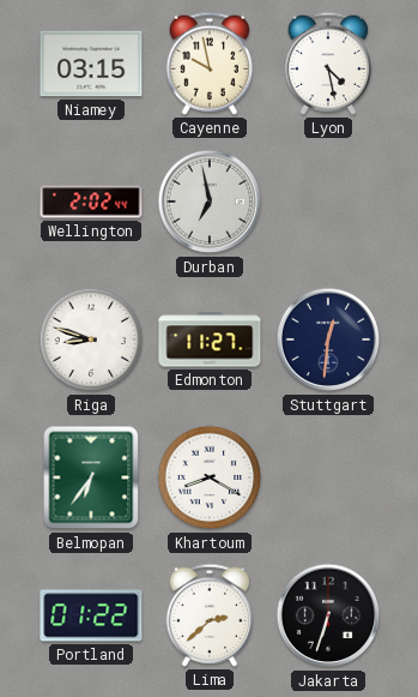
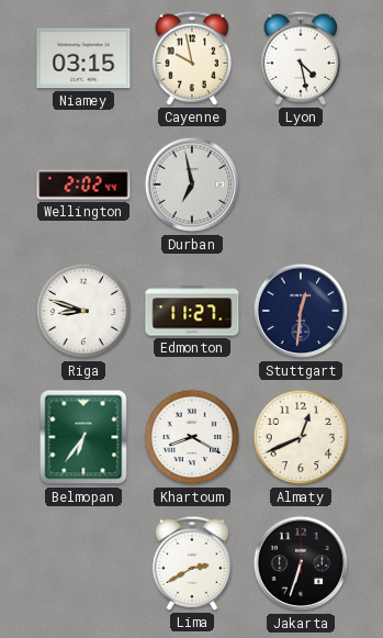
Almaty: none -> 12:41
Portland: 01:22 -> none
Lima: 2:38 -> 2:40
